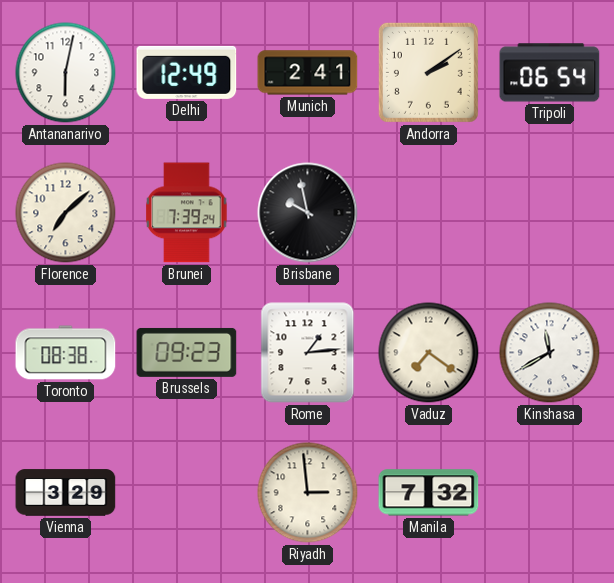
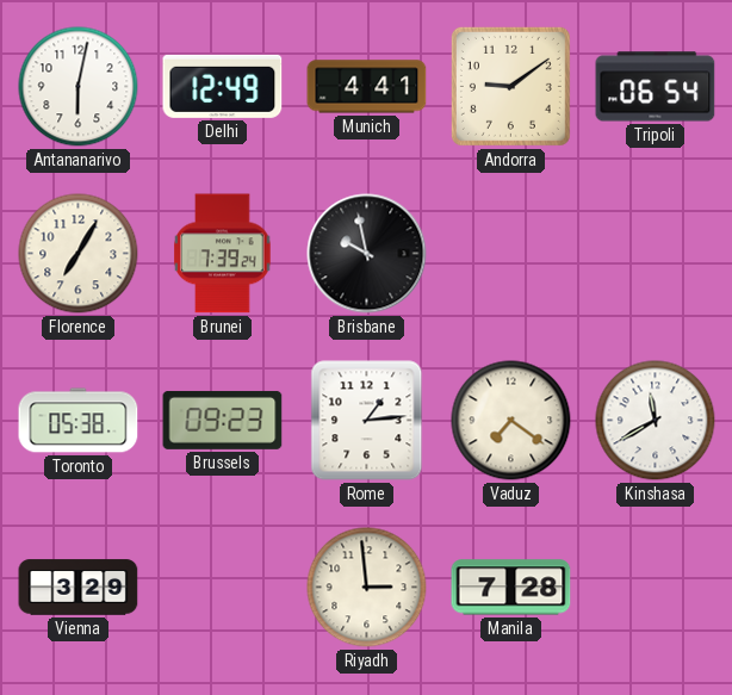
Munich: 2:41 -> 4:41
Andorra: 2:09 -> 9:09
Florence: 7:08 -> 7:05
Toronto: 08:38 -> 05:38
Manila: 7:32 -> 7:28
